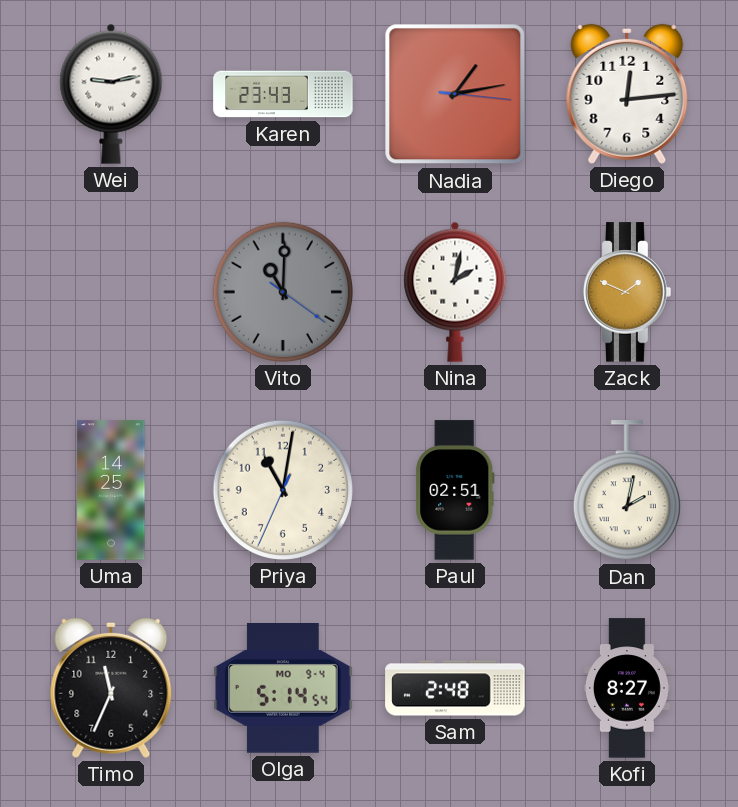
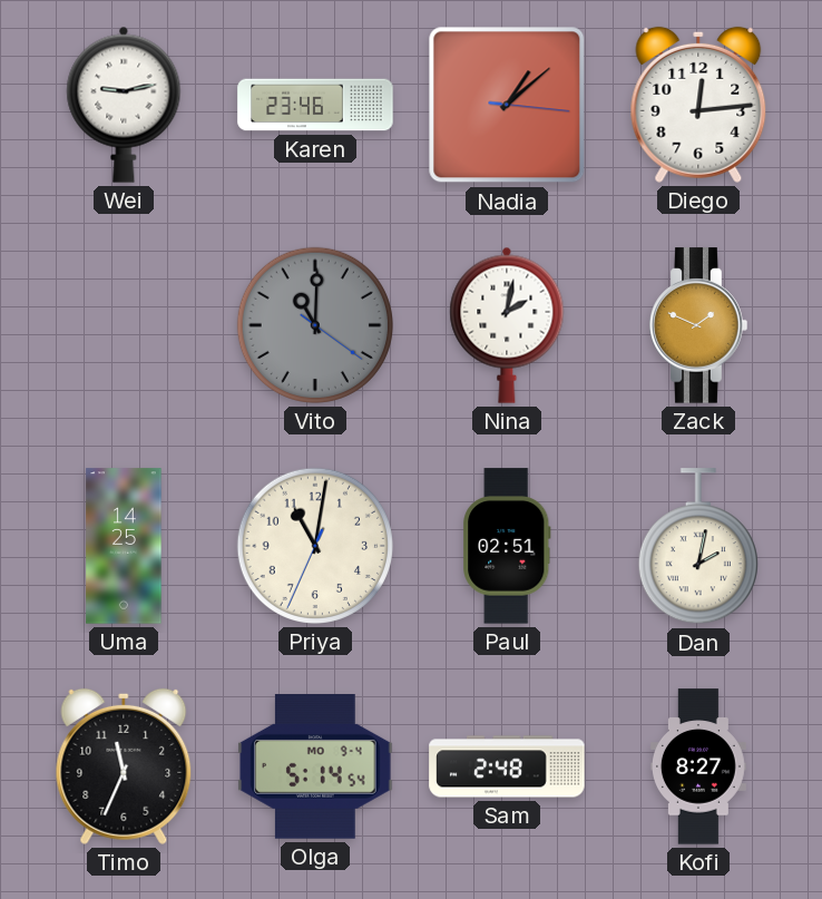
Karen: 23:43 -> 23:46
Nadia: 1:13 -> 1:08
